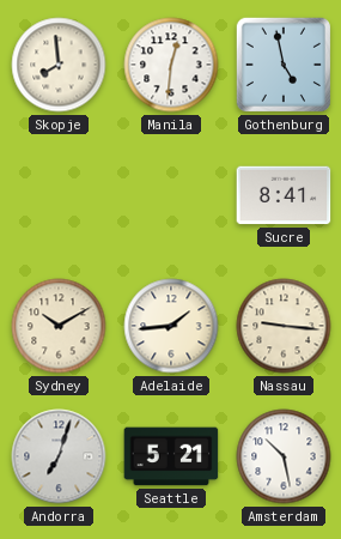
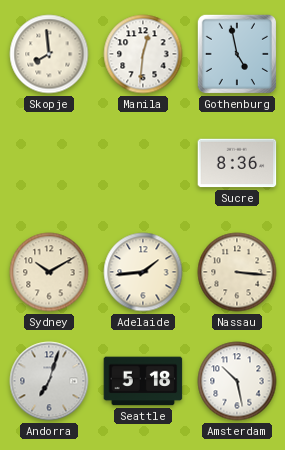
Sucre: 8:41 -> 8:36
Nassau: 9:16 -> 3:16
Seattle: 5:21 -> 5:18
